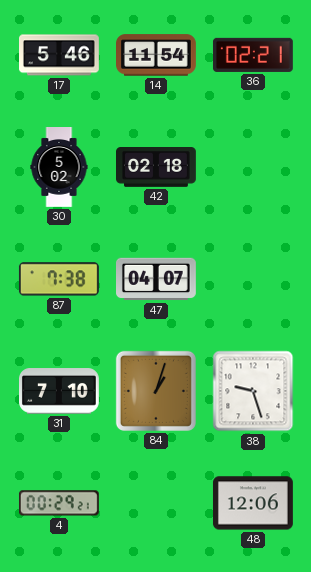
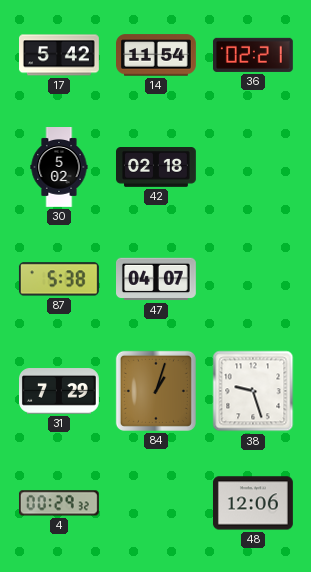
17: 5:46 -> 5:42
87: 7:38 -> 5:38
31: 7:10 -> 7:29
4: 00:29:21 -> 00:29:32
